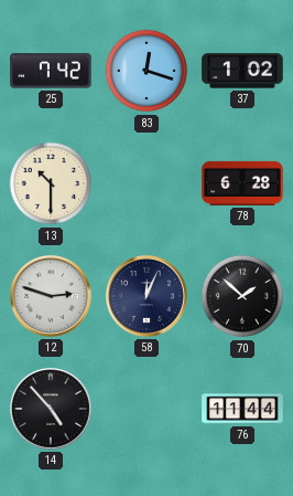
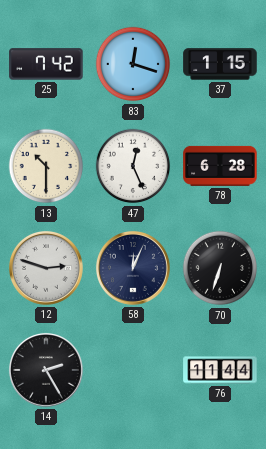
37: 1:02 -> 1:15
47: none -> 12:26
70: 1:52 -> 6:33
14: 4:53 -> 2:25
